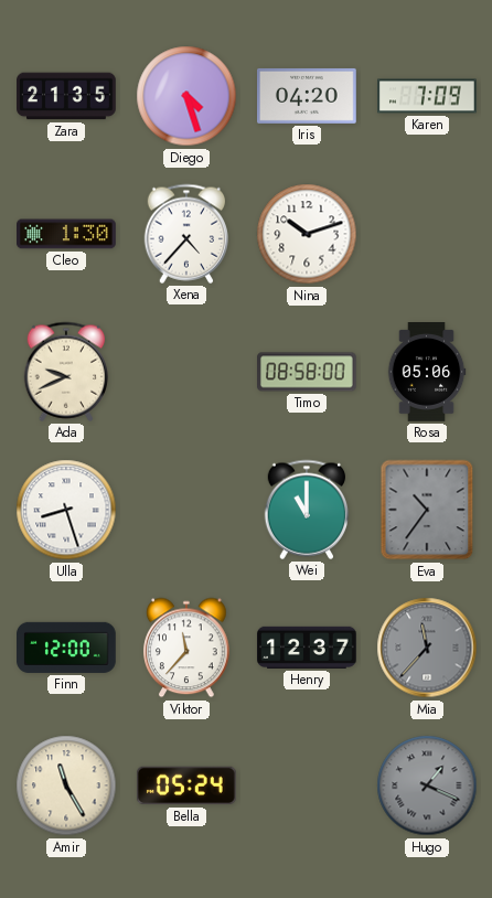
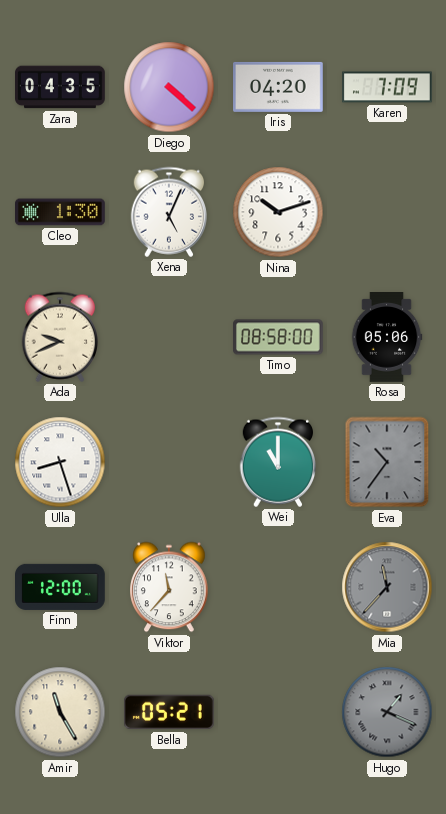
Zara: 21:35 -> 04:35
Diego: 4:27 -> 4:22
Xena: 4:37 -> 5:04
Henry: 12:37 -> none
Bella: 05:24 -> 05:21
